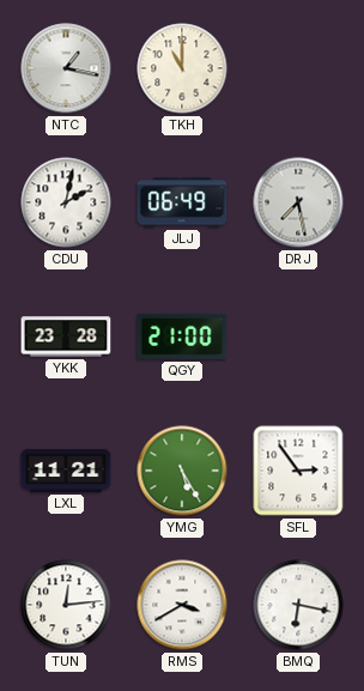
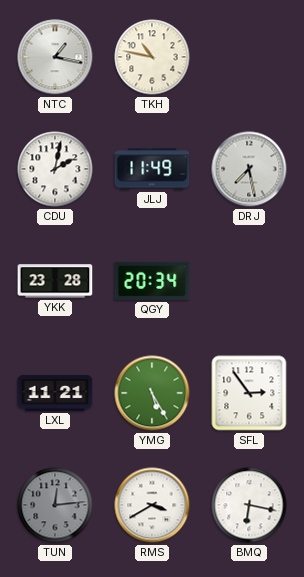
TKH: 11:00 -> 10:47
JLJ: 06:49 -> 11:49
QGY: 21:00 -> 20:34
TUN dial: white -> grey
